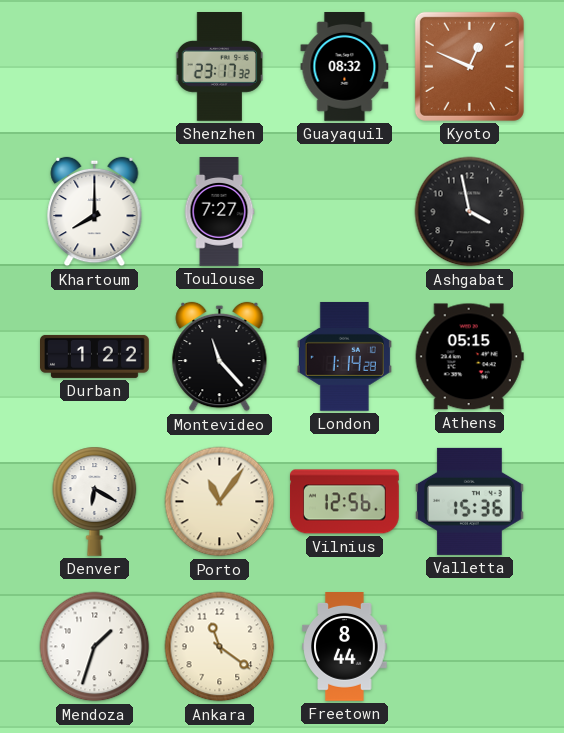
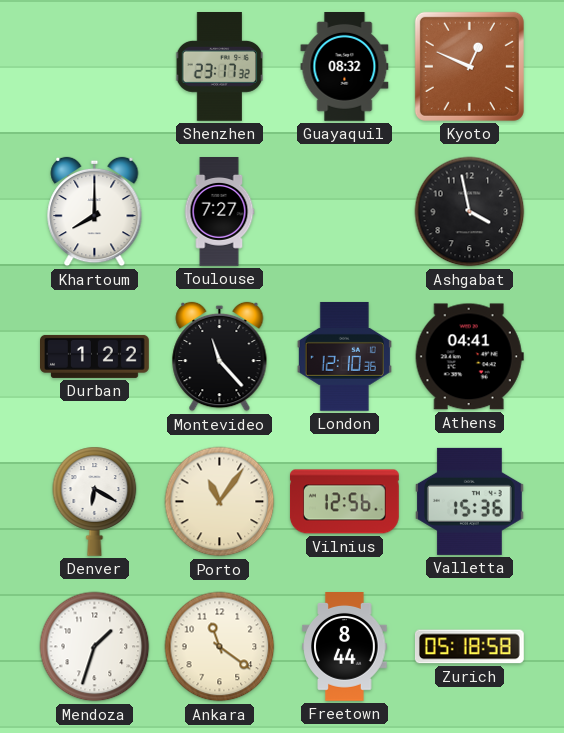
London: 1:14 -> 12:10
Athens: 05:15 -> 04:41
Zurich: none -> 05:18
